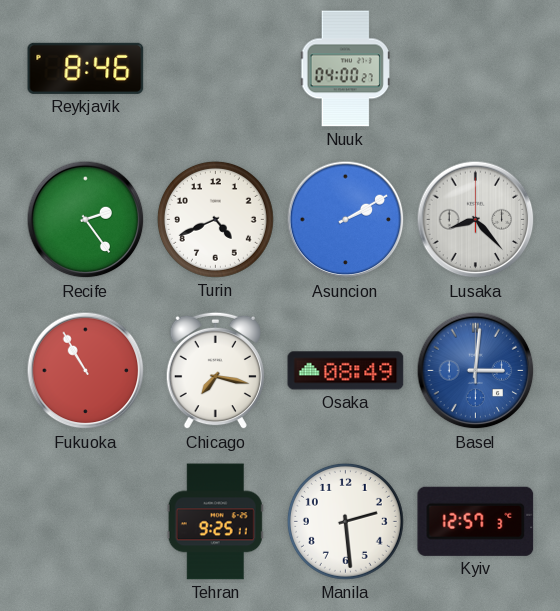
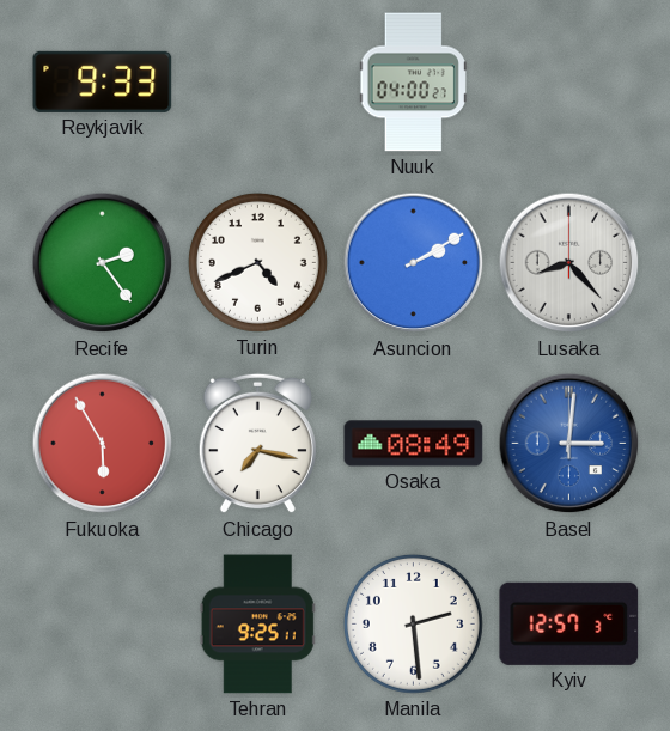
Reykjavik: 8:46 -> 9:33
Fukuoka: 10:55 -> 5:55
